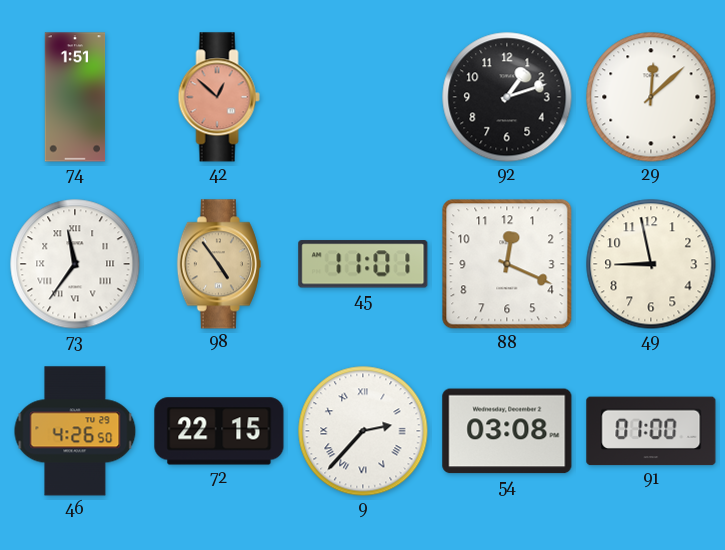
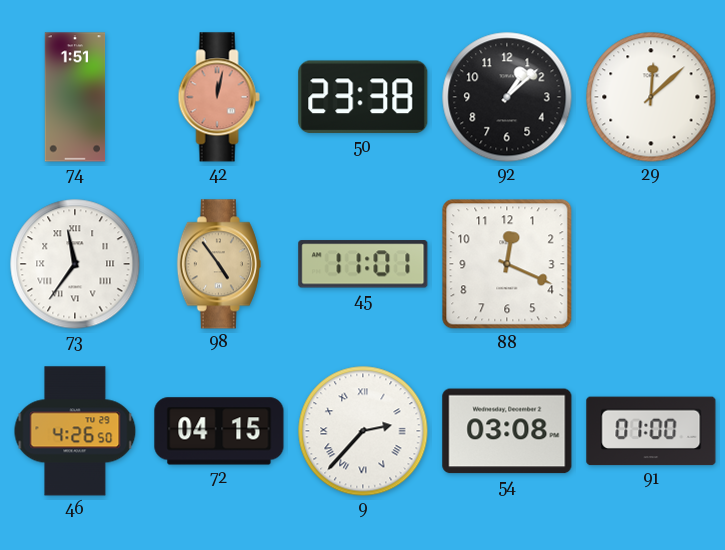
42: 12:52 -> 12:02
50: none -> 23:38
92: 1:12 -> 1:08
49: 8:58 -> none
72: 22:15 -> 04:15
